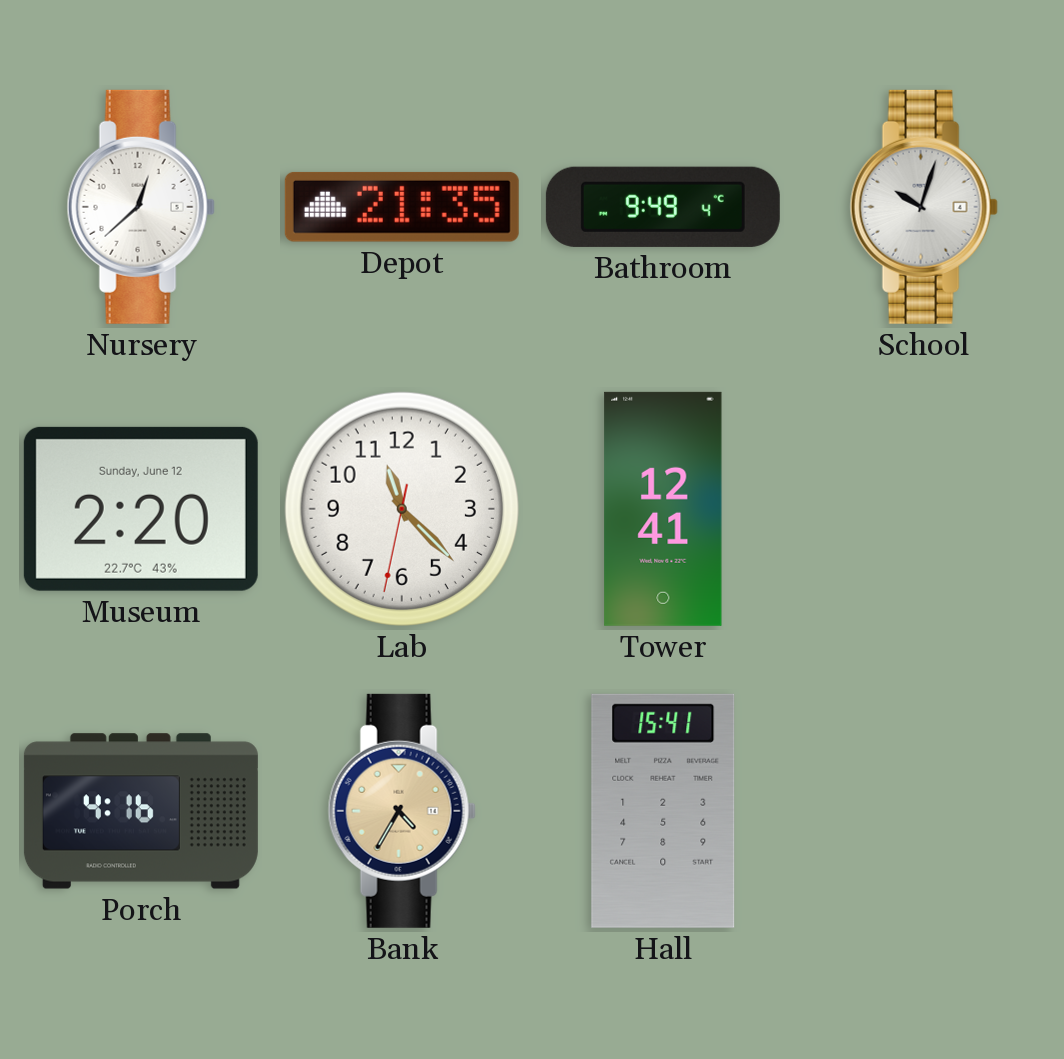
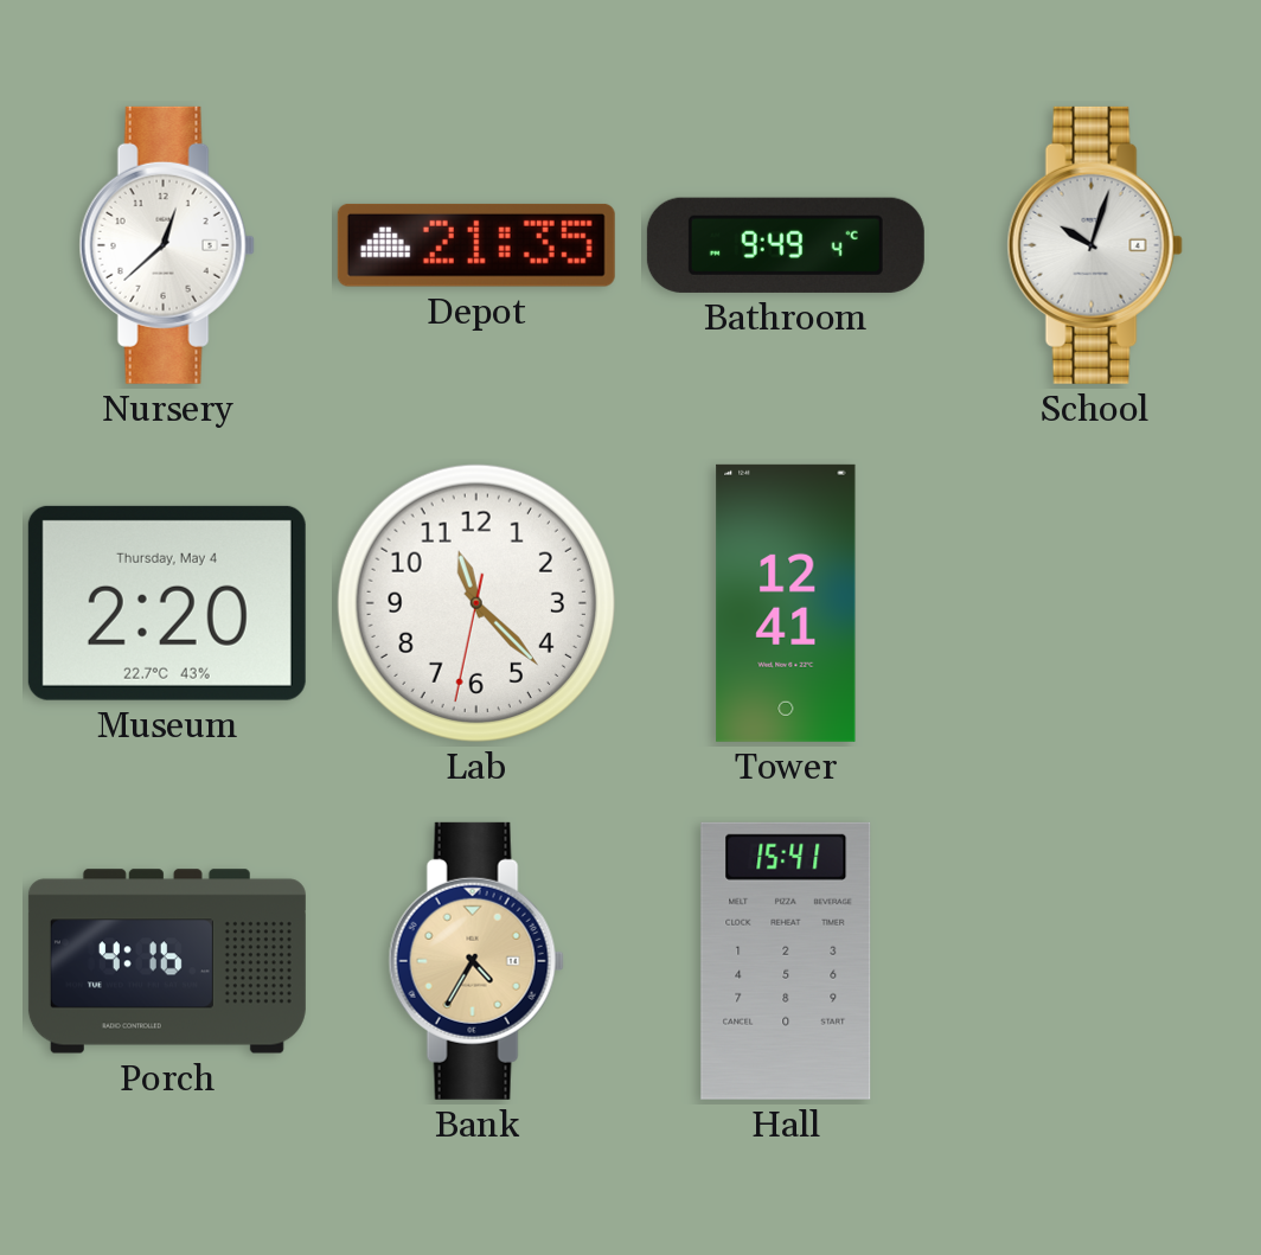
Museum date: Sunday, June 12 -> Thursday, May 4
